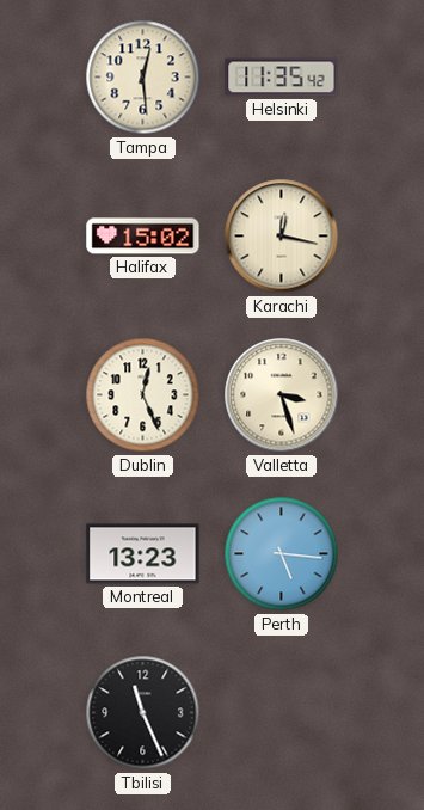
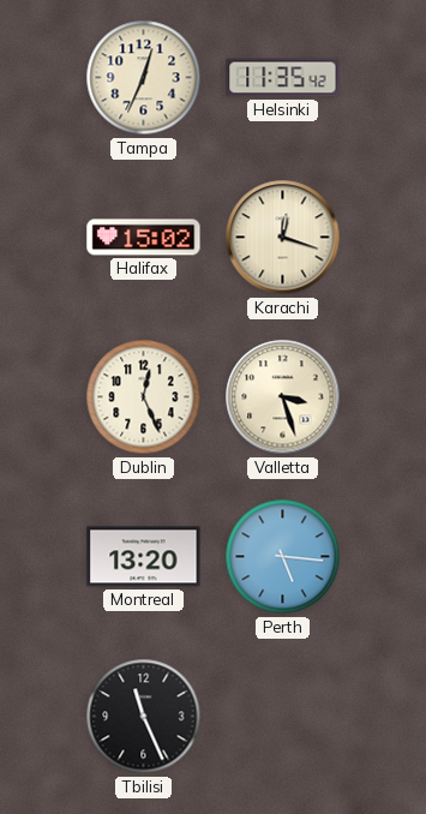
Tampa: 12:29 -> 12:34
Karachi: 12:17 -> 12:18
Montreal: 13:23 -> 13:20
